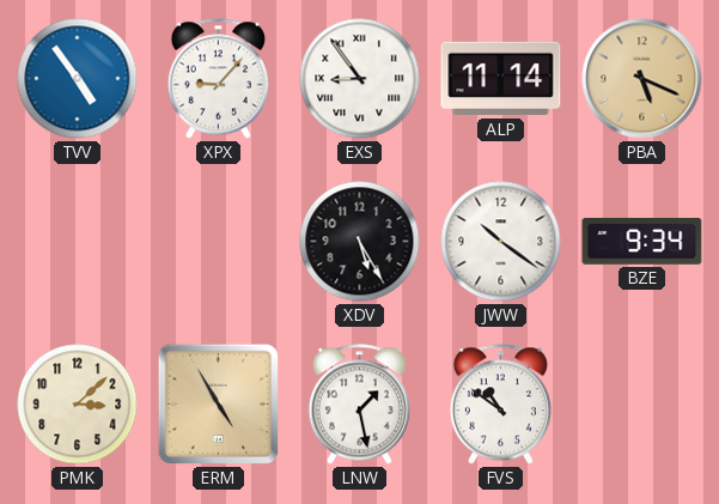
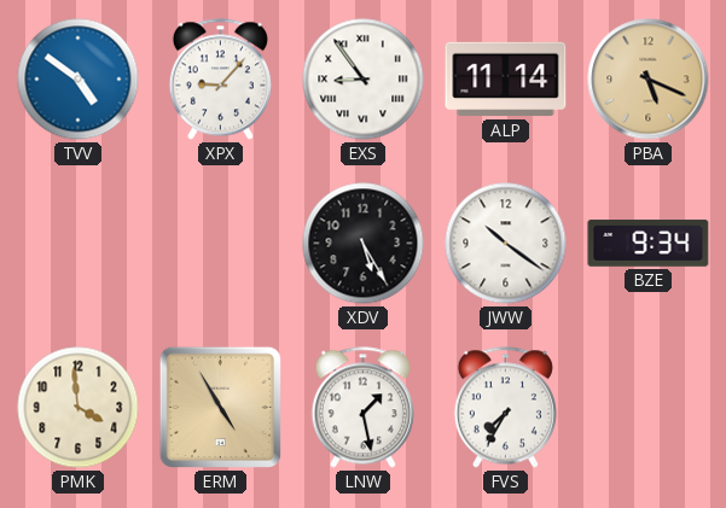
TVV: 4:54 -> 4:51
PMK: 3:08 -> 3:59
FVS: 10:51 -> 7:35
